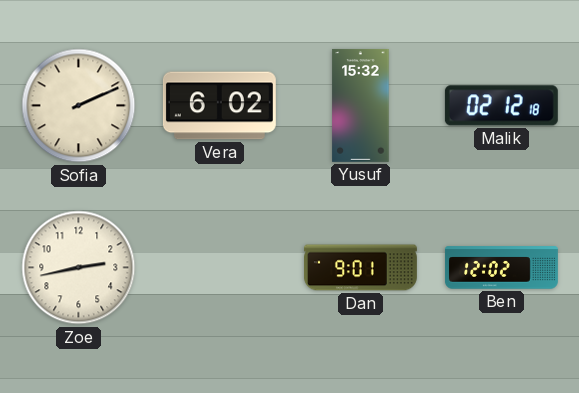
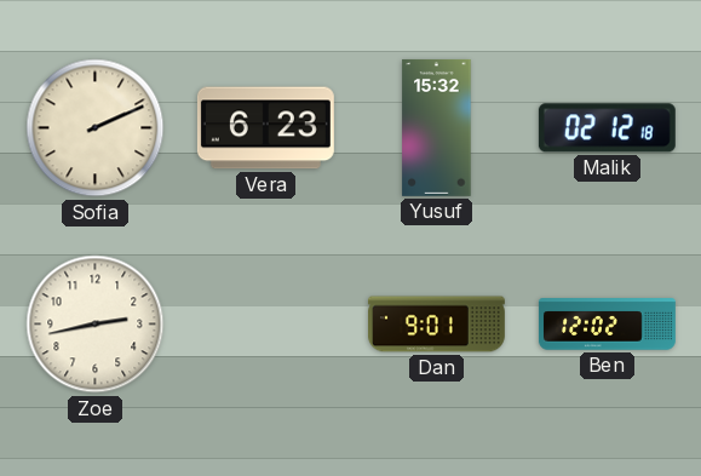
Vera: 6:02 -> 6:23
